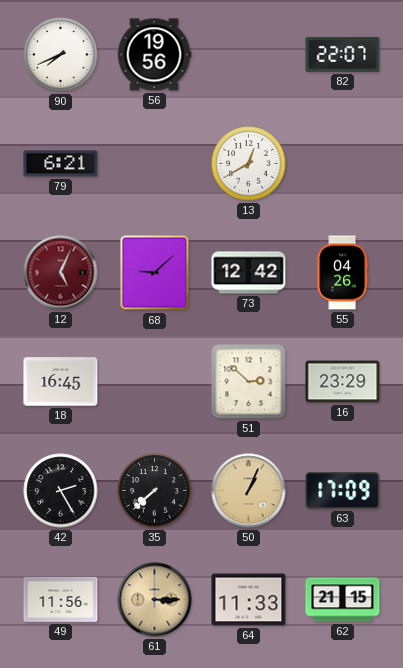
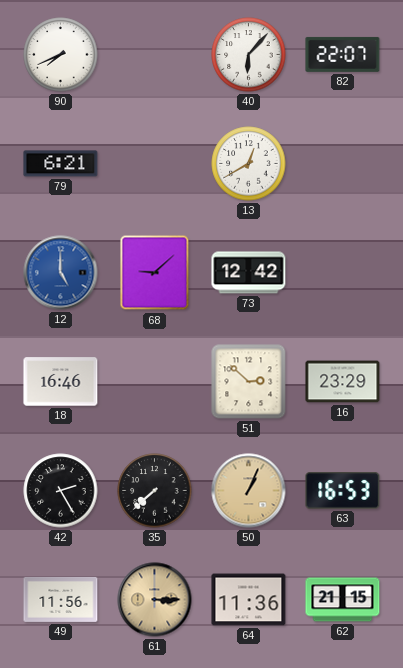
56: 19:56 -> none
40: none -> 6:07
12: 5:04 -> 5:00
12 dial: burgundy -> blue
55: 04:26 -> none
18: 16:45 -> 16:46
63: 17:09 -> 16:53
64: 11:33 -> 11:36
